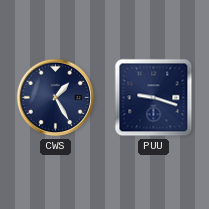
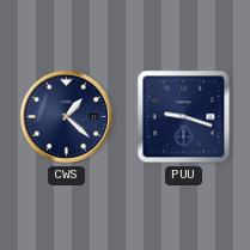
CWS: 1:25 -> 1:22
